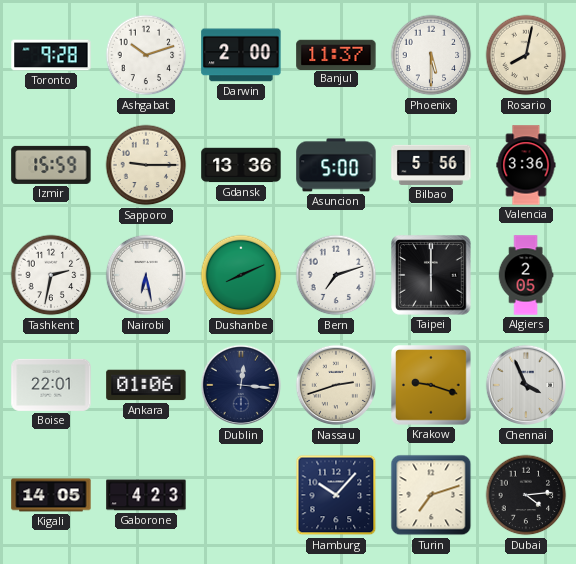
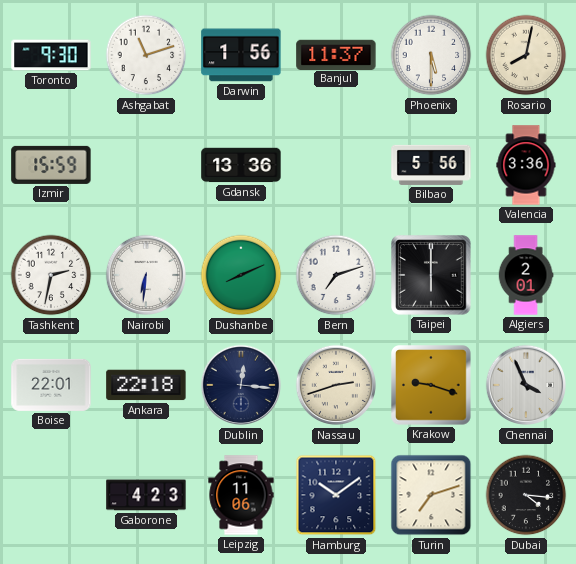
Toronto: 9:28 -> 9:30
Ashgabat: 10:12 -> 11:12
Darwin: 2:00 -> 1:56
Sapporo: 9:15 -> none
Asuncion: 5:00 -> none
Nairobi: 6:28 -> 6:31
Algiers: 2:05 -> 2:01
Ankara: 01:06 -> 22:18
Kigali: 14:05 -> none
Leipzig: none -> 11:06
Hamburg: 10:07 -> 10:09
Dubai: 4:14 -> 4:16
